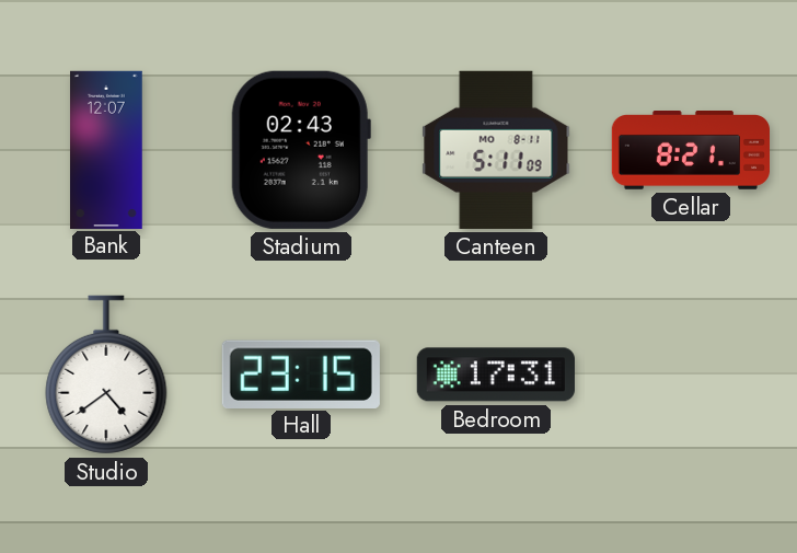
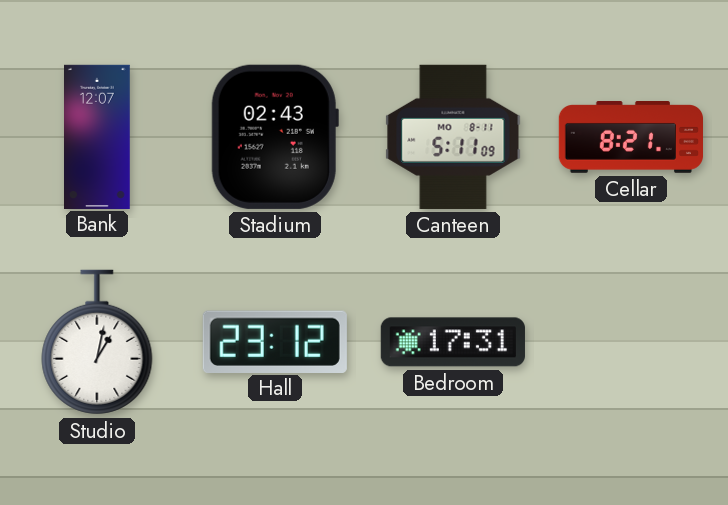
Studio: 4:39 -> 1:02
Hall: 23:15 -> 23:12
